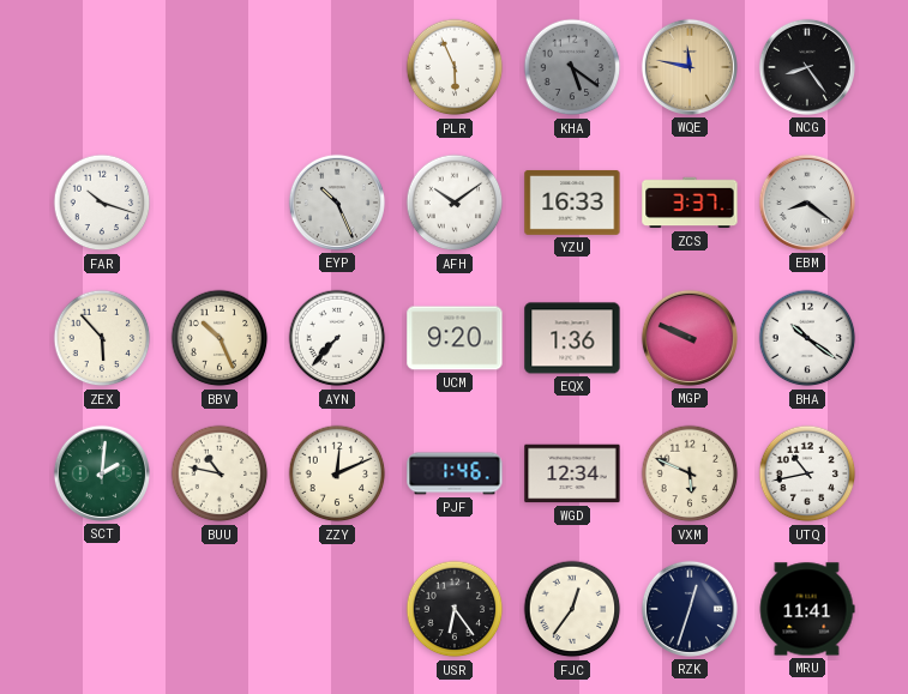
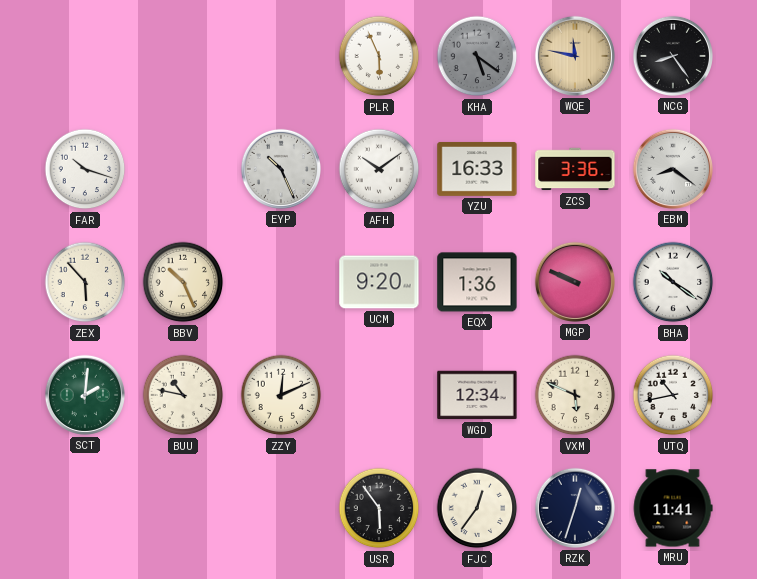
ZCS: 3:37 -> 3:36
AYN: 7:37 -> none
PJF: 1:46 -> none
USR: 6:24 -> 5:54
